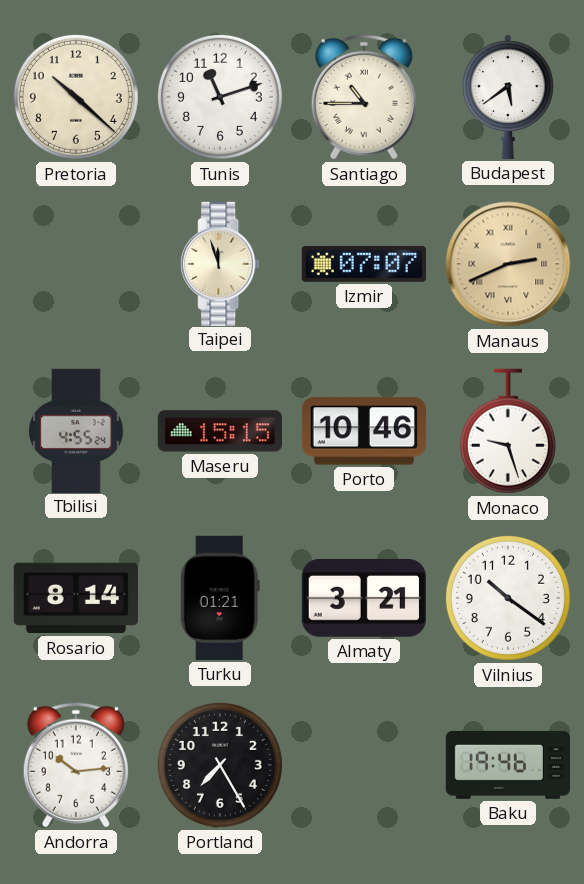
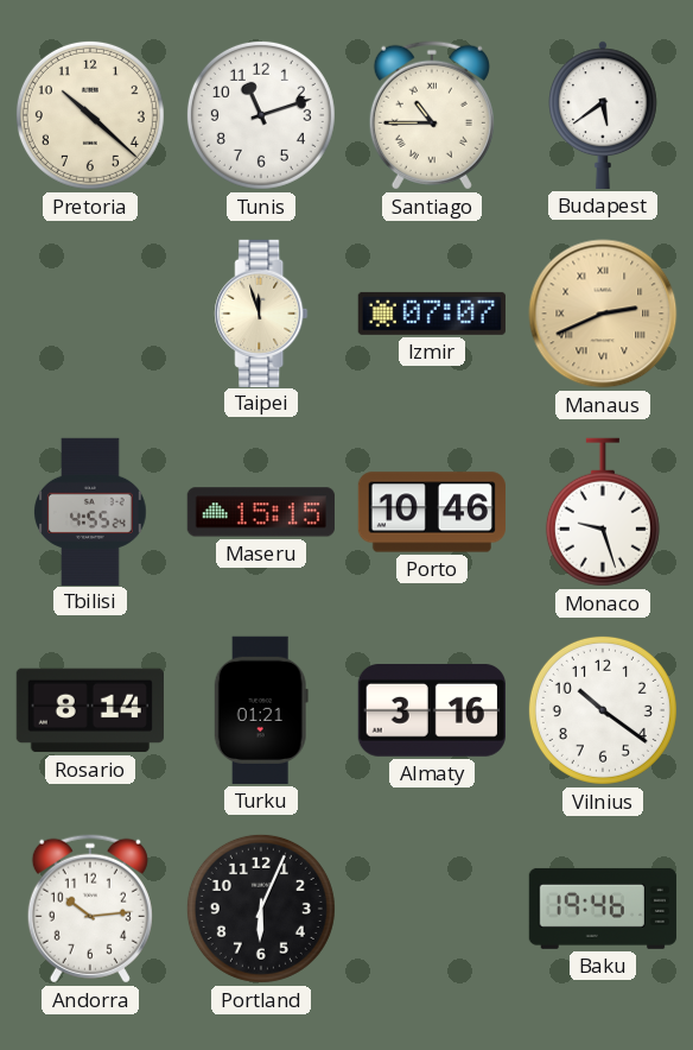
Almaty: 3:21 -> 3:16
Portland: 7:25 -> 6:04
